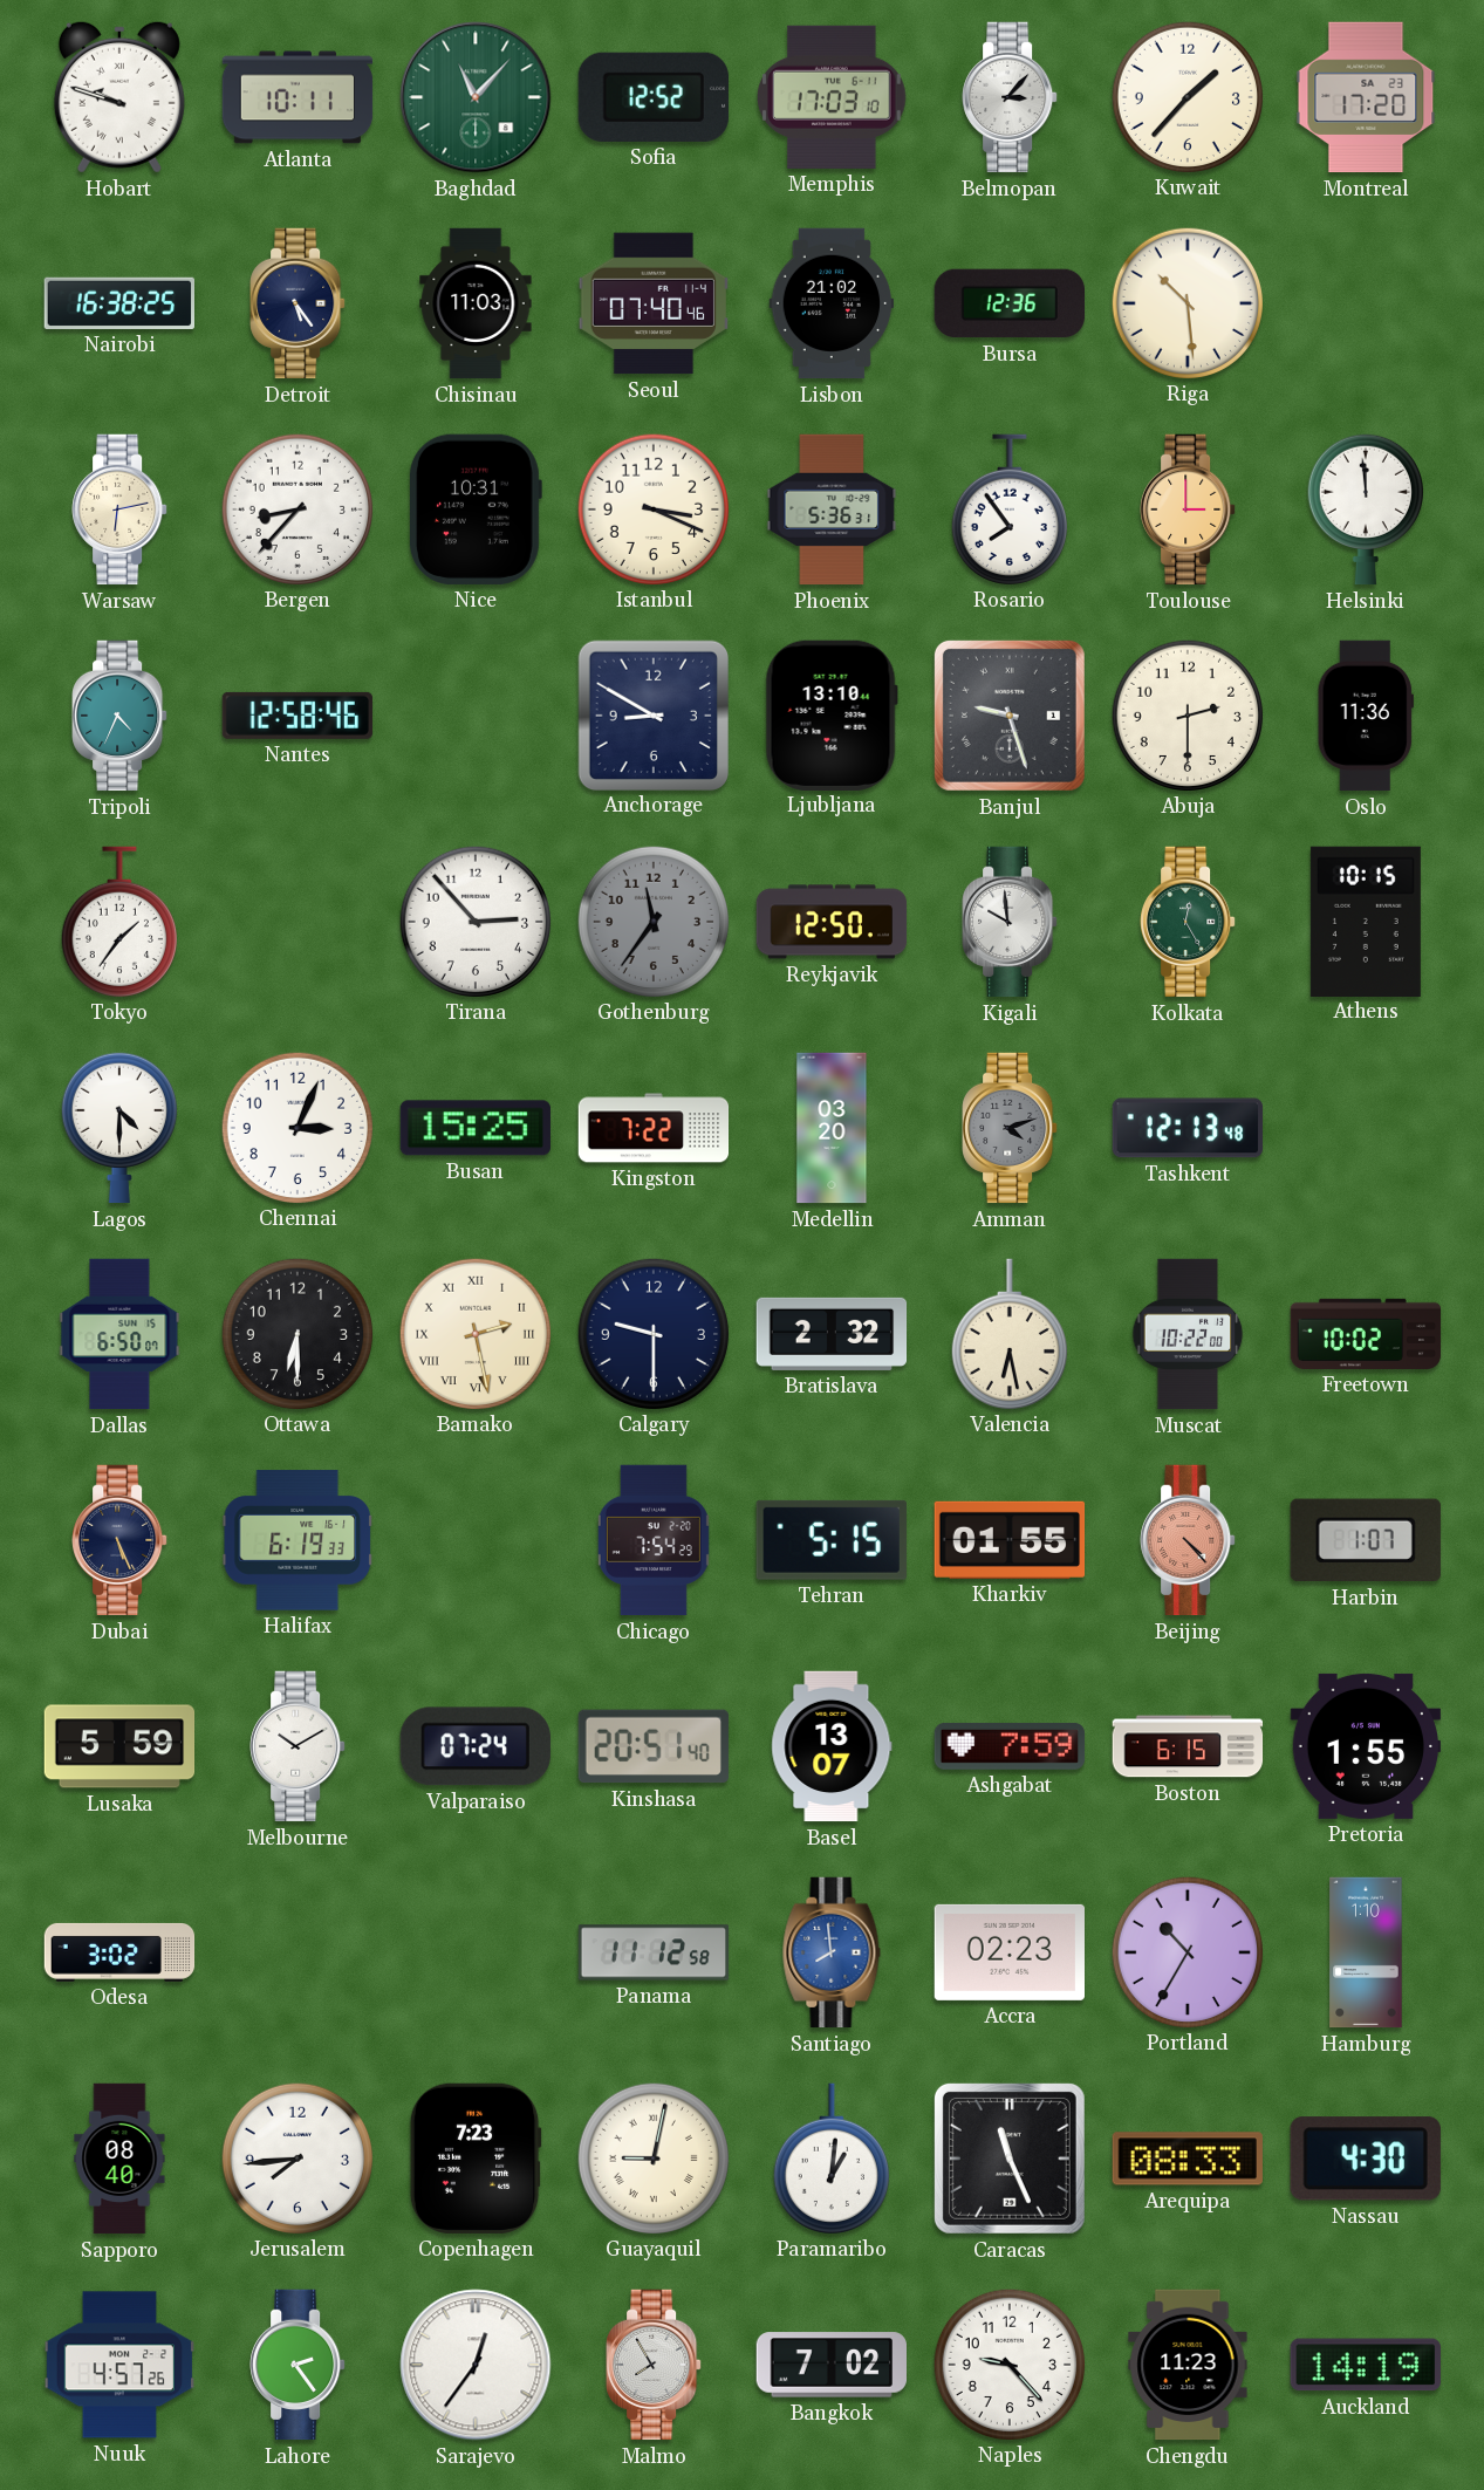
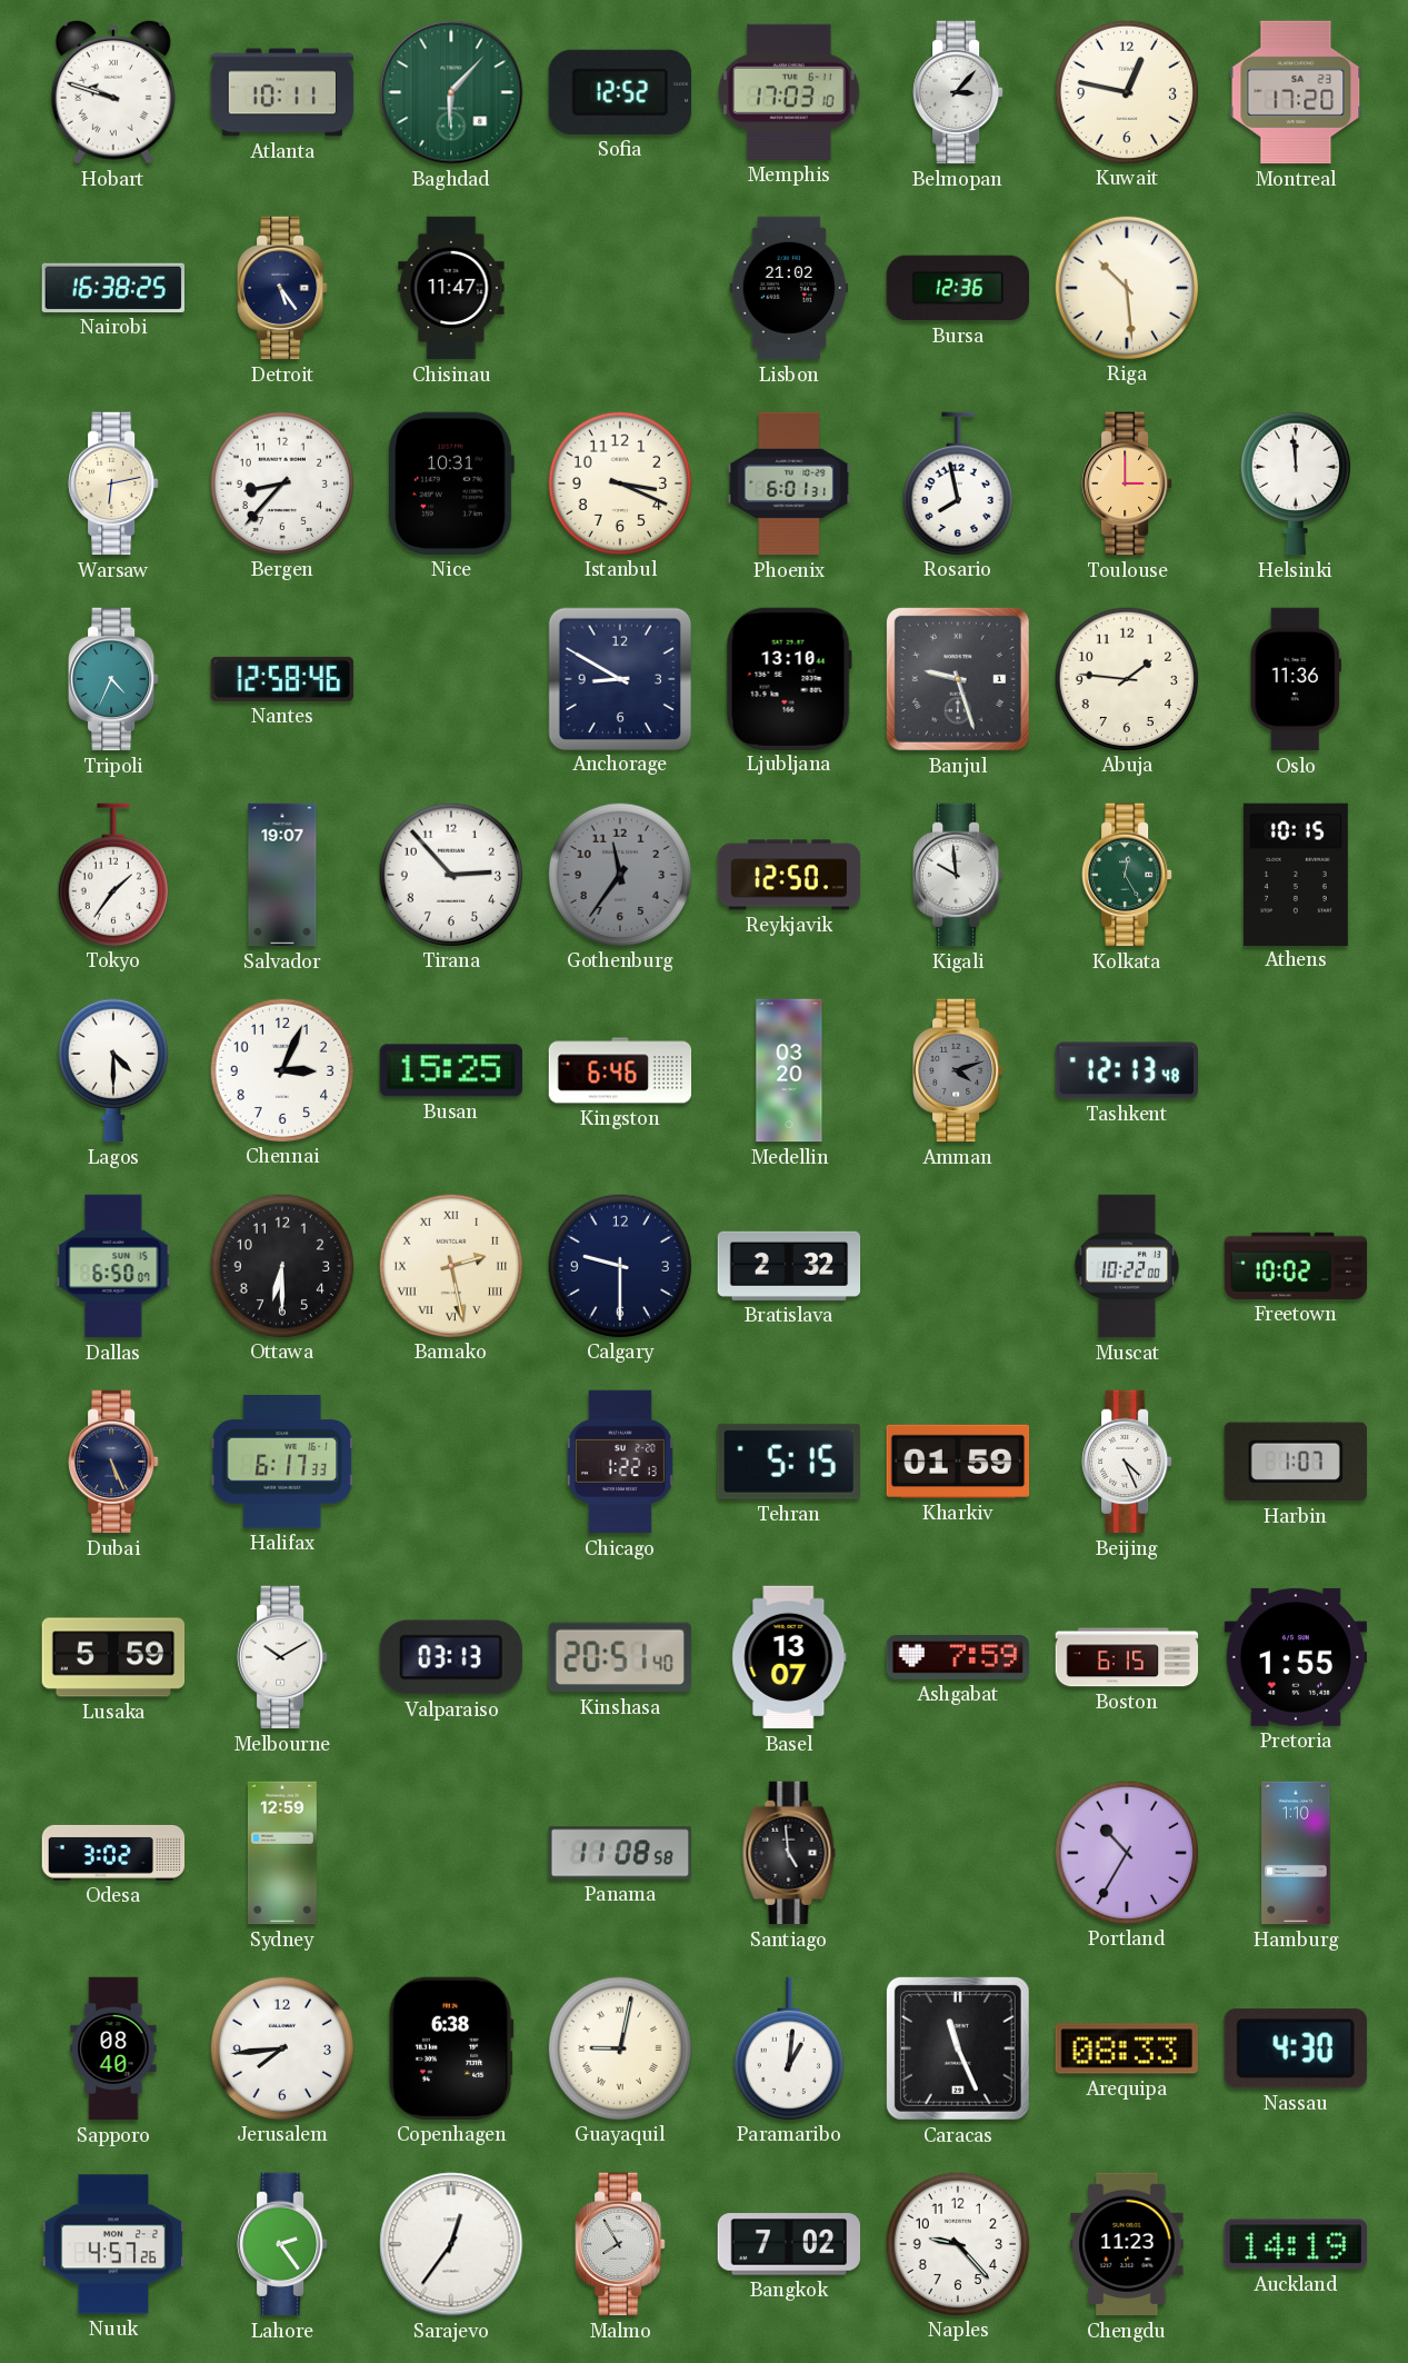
Baghdad: 11:07 -> 6:07
Kuwait: 1:37 -> 12:47
Chisinau: 11:03 -> 11:47
Seoul: 07:40 -> none
Phoenix: 5:36 -> 6:01
Rosario: 7:54 -> 7:58
Abuja: 2:30 -> 1:46
Salvador: none -> 19:07
Kingston: 7:22 -> 6:46
Valencia: 6:28 -> none
Halifax: 6:19 -> 6:17
Chicago: 7:54 -> 1:22
Kharkiv: 01:55 -> 01:59
Beijing: 4:23 -> 4:26
Beijing dial: salmon -> white
Valparaiso: 07:24 -> 03:13
Sydney: none -> 12:59
Panama: 11:12 -> 11:08
Santiago: 7:59 -> 4:59
Santiago dial: blue -> black
Accra: 02:23 -> none
Copenhagen: 7:23 -> 6:38
